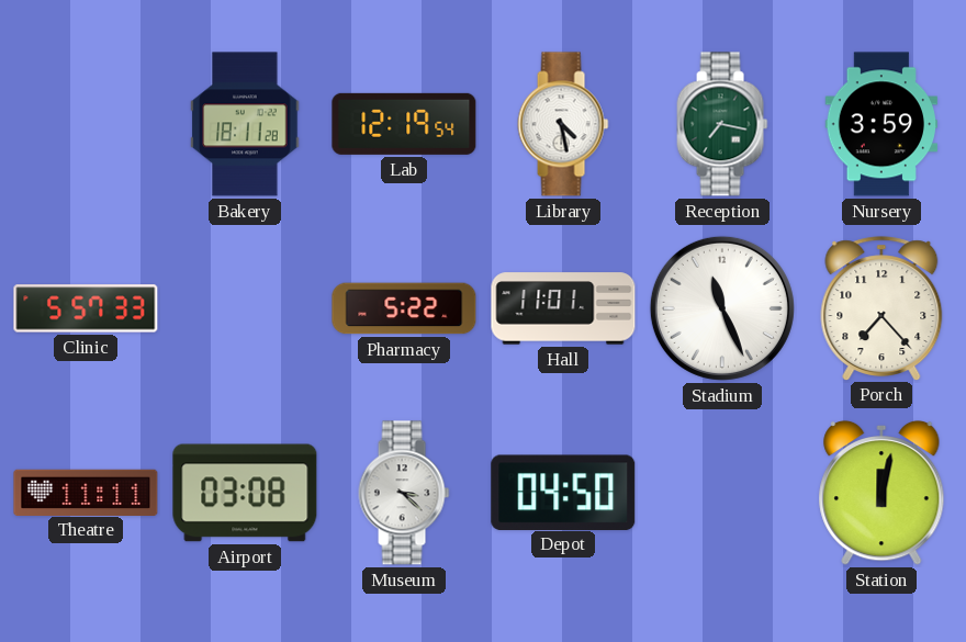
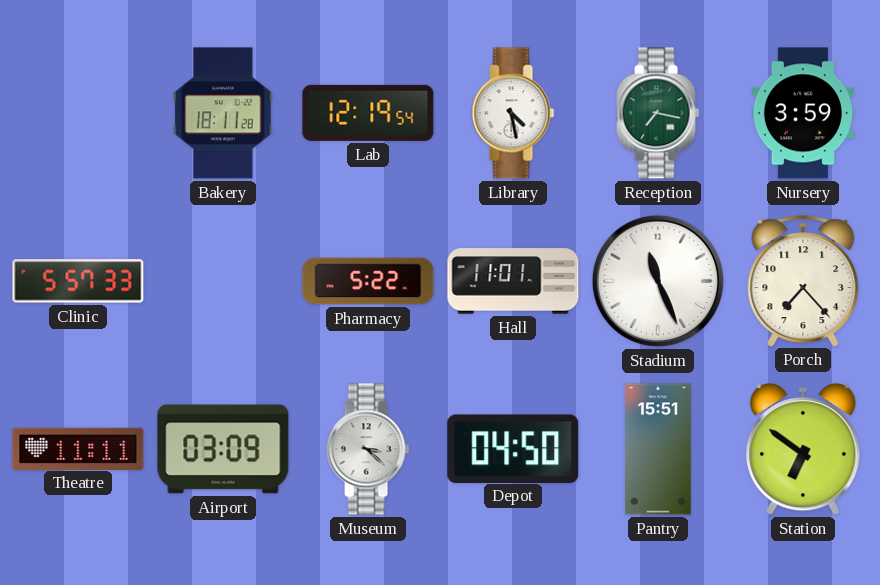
Airport: 03:08 -> 03:09
Pantry: none -> 15:51
Station: 12:02 -> 6:51
